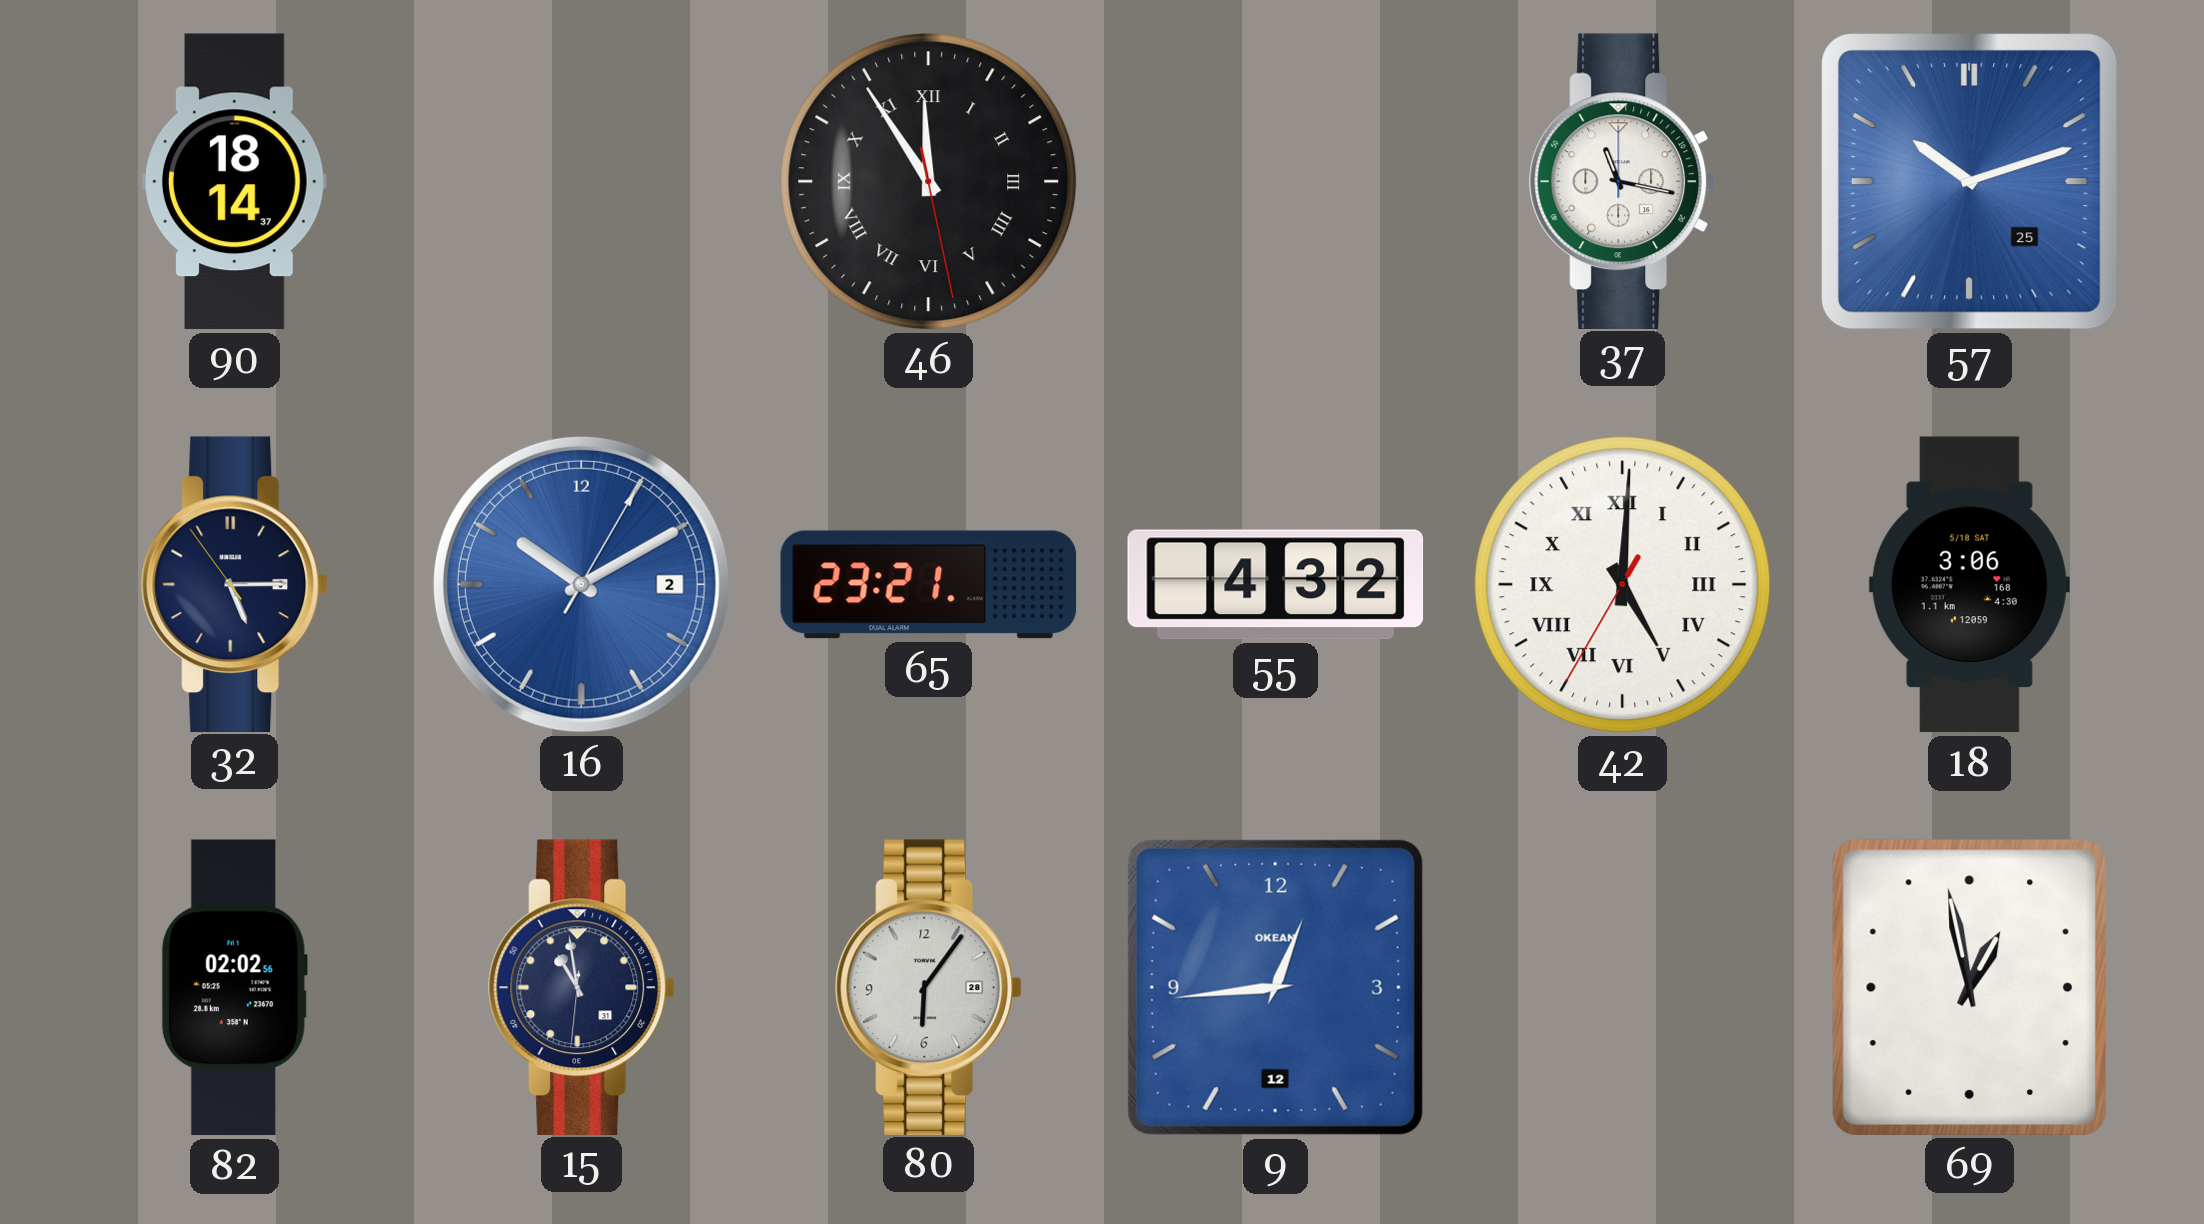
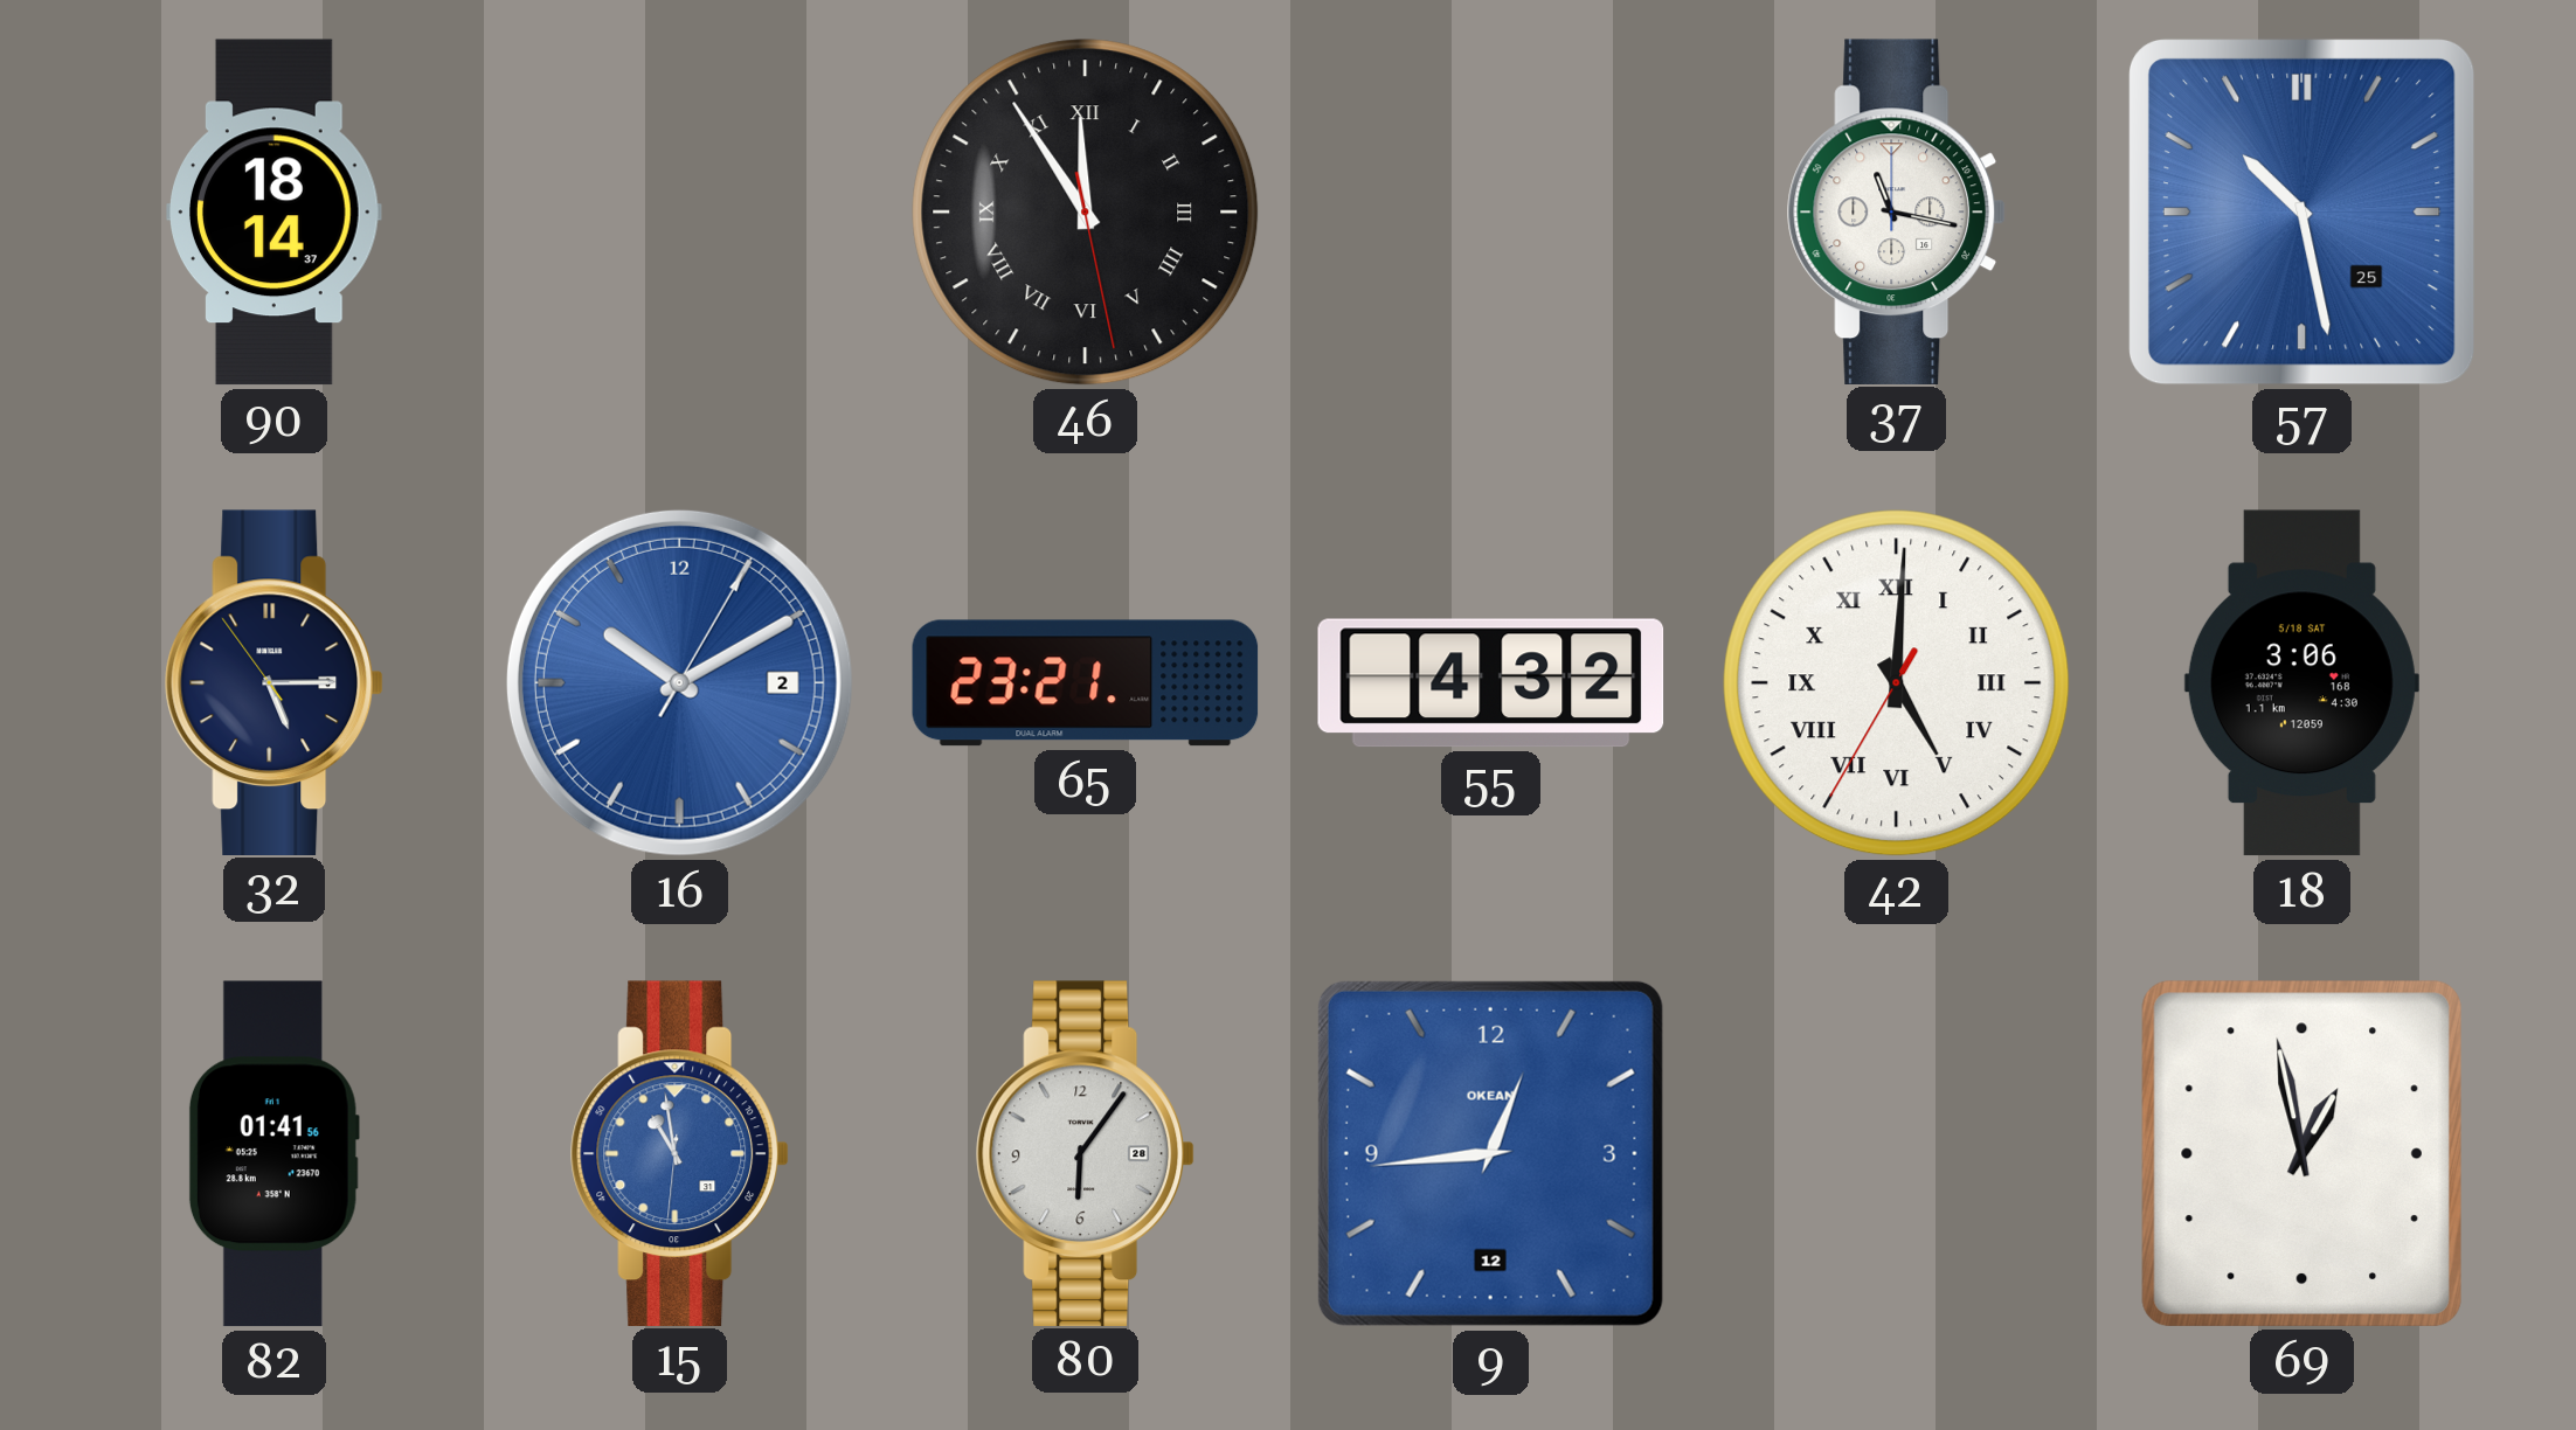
57: 10:12 -> 10:28
82: 02:02 -> 01:41
15 dial: navy -> blue
